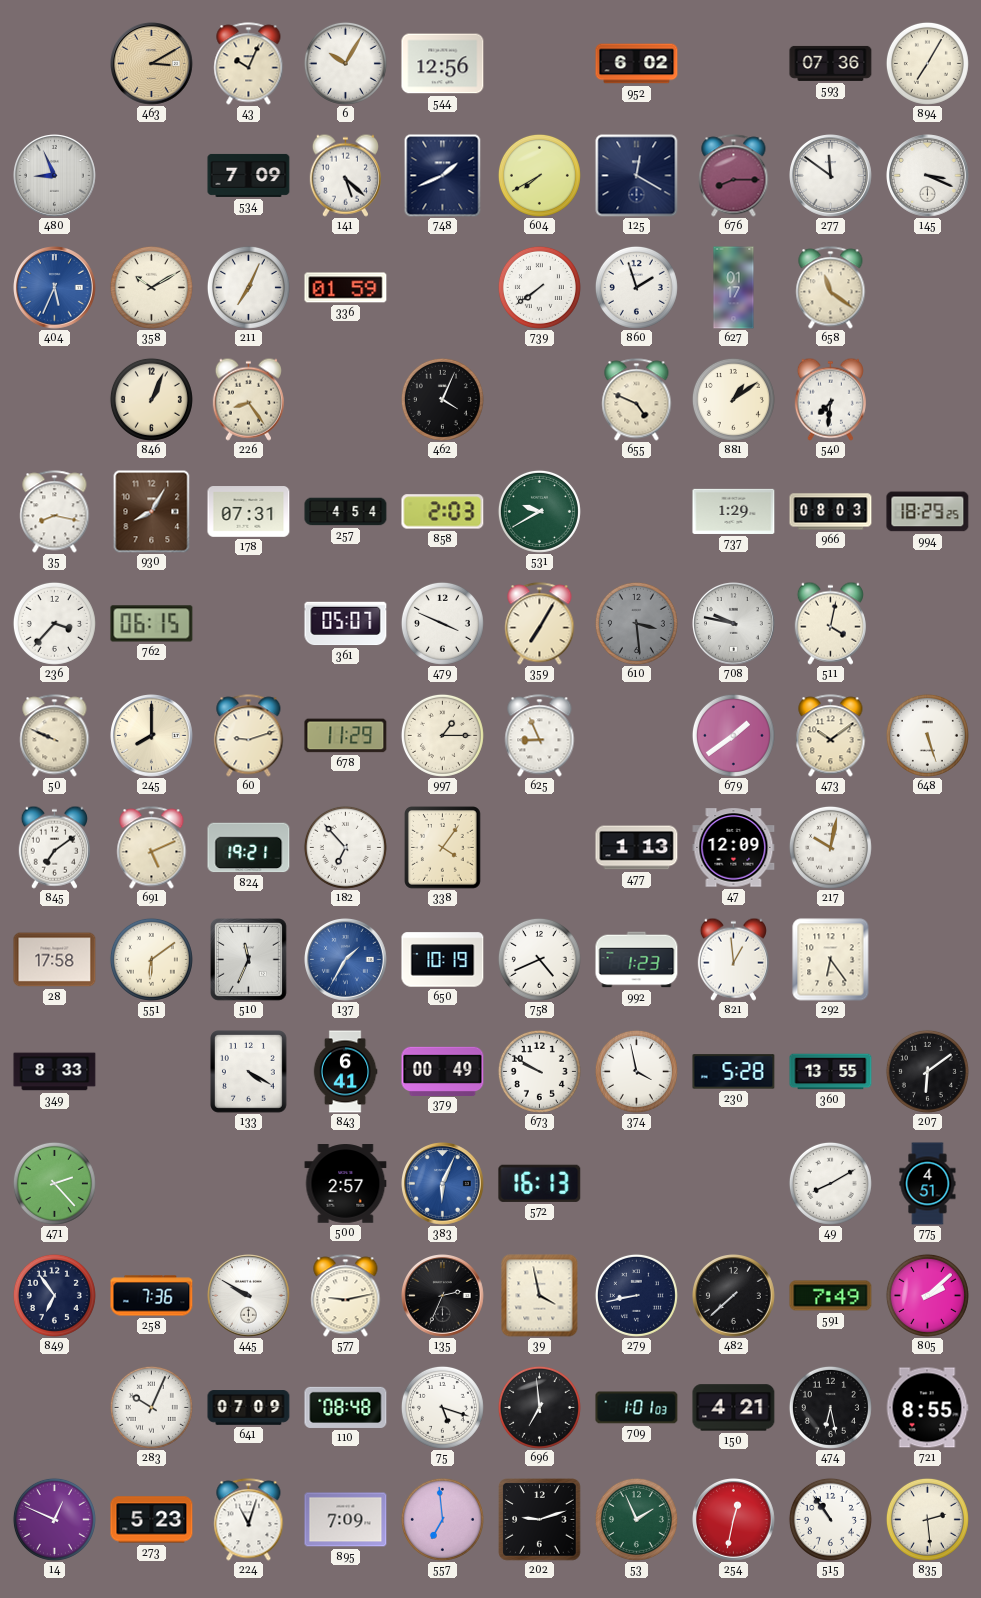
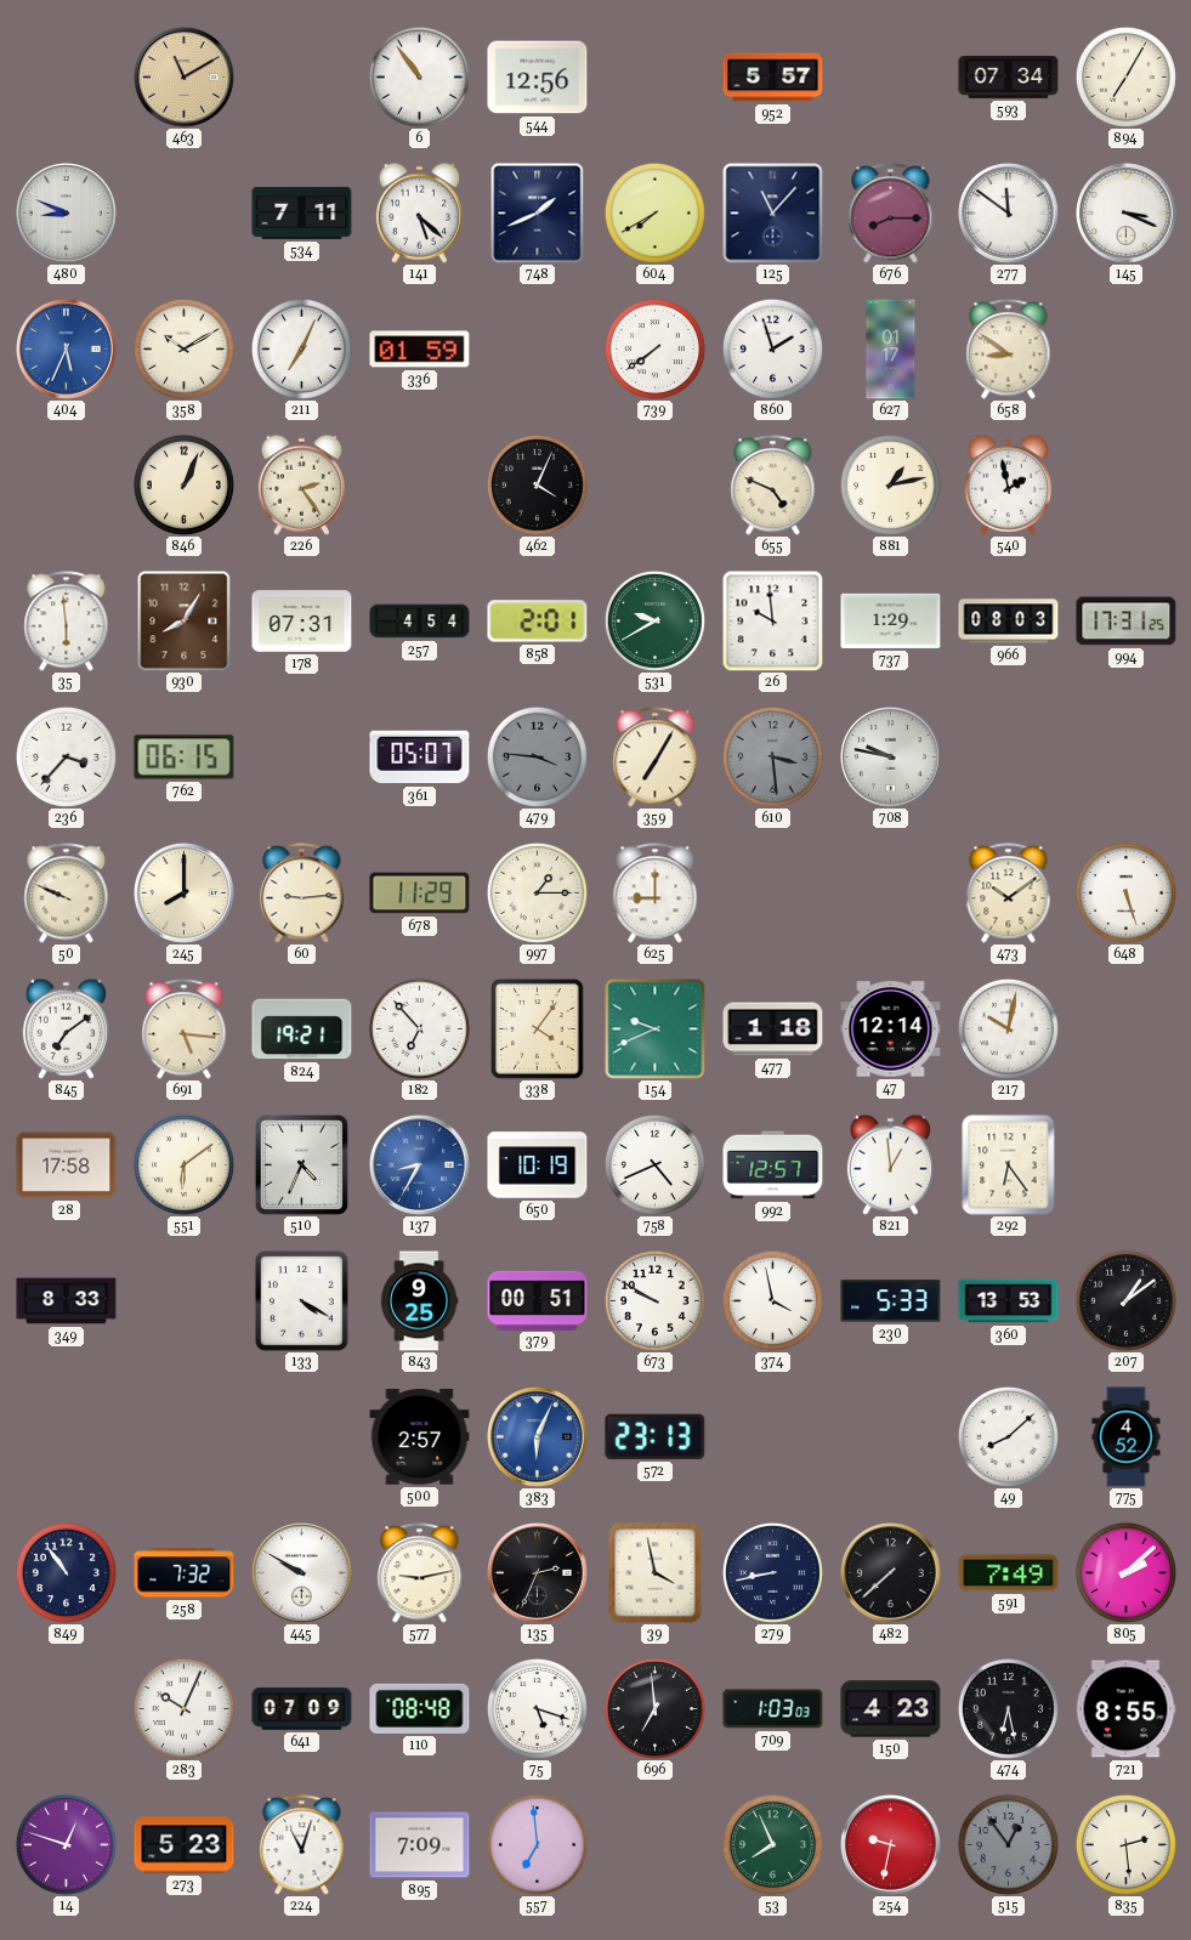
463: 3:10 -> 11:10
43: 10:04 -> none
6: 10:05 -> 10:54
952: 6:02 -> 5:57
593: 07:36 -> 07:34
480: 8:56 -> 8:49
534: 7:09 -> 7:11
125: 12:20 -> 11:07
658: 11:21 -> 8:51
226: 8:24 -> 2:24
881: 1:09 -> 1:13
540: 7:31 -> 1:58
35: 8:17 -> 5:59
858: 2:03 -> 2:01
26: none -> 9:59
994: 18:29 -> 17:31
479: 3:49 -> 3:46
479 dial: white -> grey
511: 4:02 -> none
60: 9:12 -> 9:14
625: 8:56 -> 9:00
679: 1:39 -> none
691: 5:11 -> 5:16
154: none -> 9:41
477: 1:13 -> 1:18
47: 12:09 -> 12:14
510: 11:34 -> 4:34
137: 1:35 -> 8:35
992: 1:23 -> 12:57
843: 6:41 -> 9:25
379: 00:49 -> 00:51
230: 5:28 -> 5:33
360: 13:55 -> 13:53
207: 6:09 -> 1:09
471: 2:23 -> none
572: 16:13 -> 23:13
49: 8:10 -> 8:08
775: 4:51 -> 4:52
849: 6:54 -> 10:54
258: 7:36 -> 7:32
709: 1:01 -> 1:03
150: 4:21 -> 4:23
14: 12:49 -> 12:48
202: 9:12 -> none
53: 1:56 -> 7:56
254: 12:32 -> 9:32
515: 10:54 -> 12:54
515 dial: white -> grey
